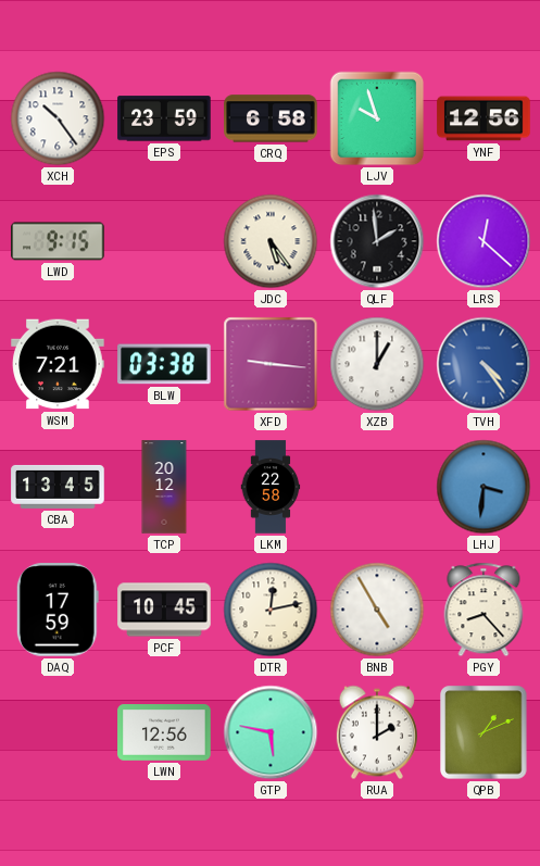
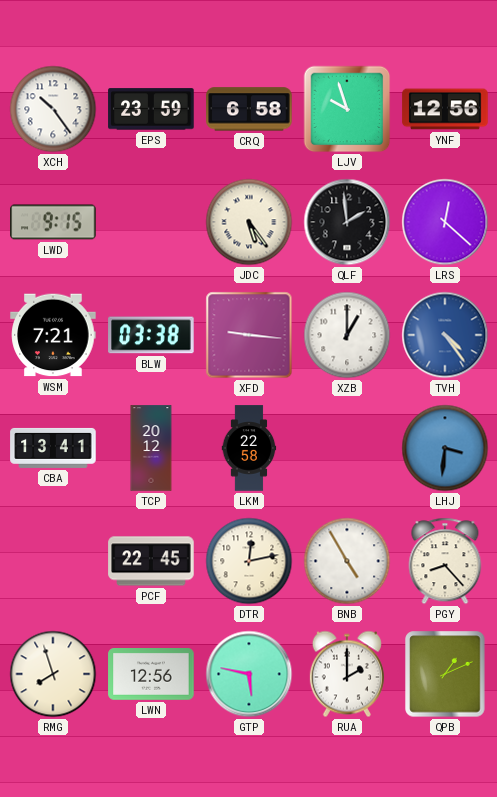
CBA: 13:45 -> 13:41
DAQ: 17:59 -> none
PCF: 10:45 -> 22:45
RMG: none -> 7:57
